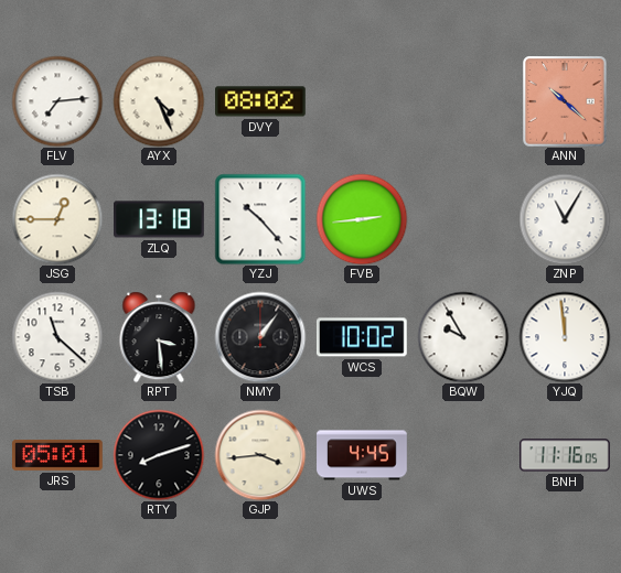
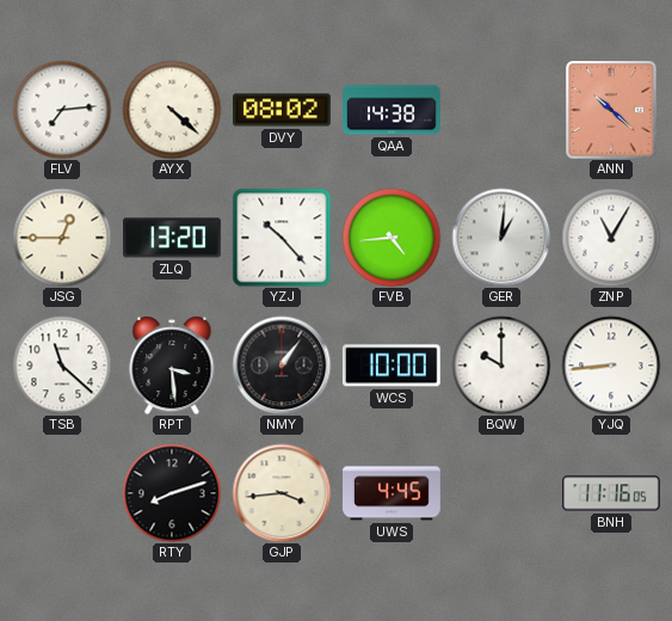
AYX: 4:26 -> 4:22
QAA: none -> 14:38
ZLQ: 13:18 -> 13:20
FVB: 2:44 -> 4:44
GER: none -> 1:01
WCS: 10:02 -> 10:00
BQW: 9:55 -> 10:00
YJQ: 11:59 -> 8:44
JRS: 05:01 -> none
